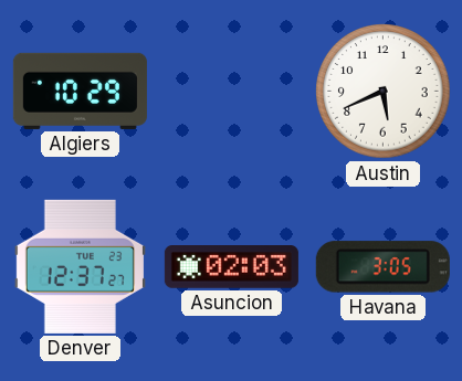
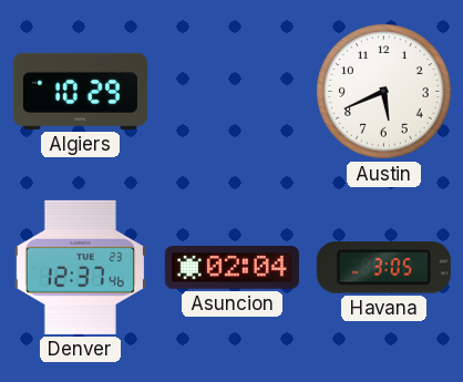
Denver: 12:37:27 -> 12:37:46
Asuncion: 02:03 -> 02:04
